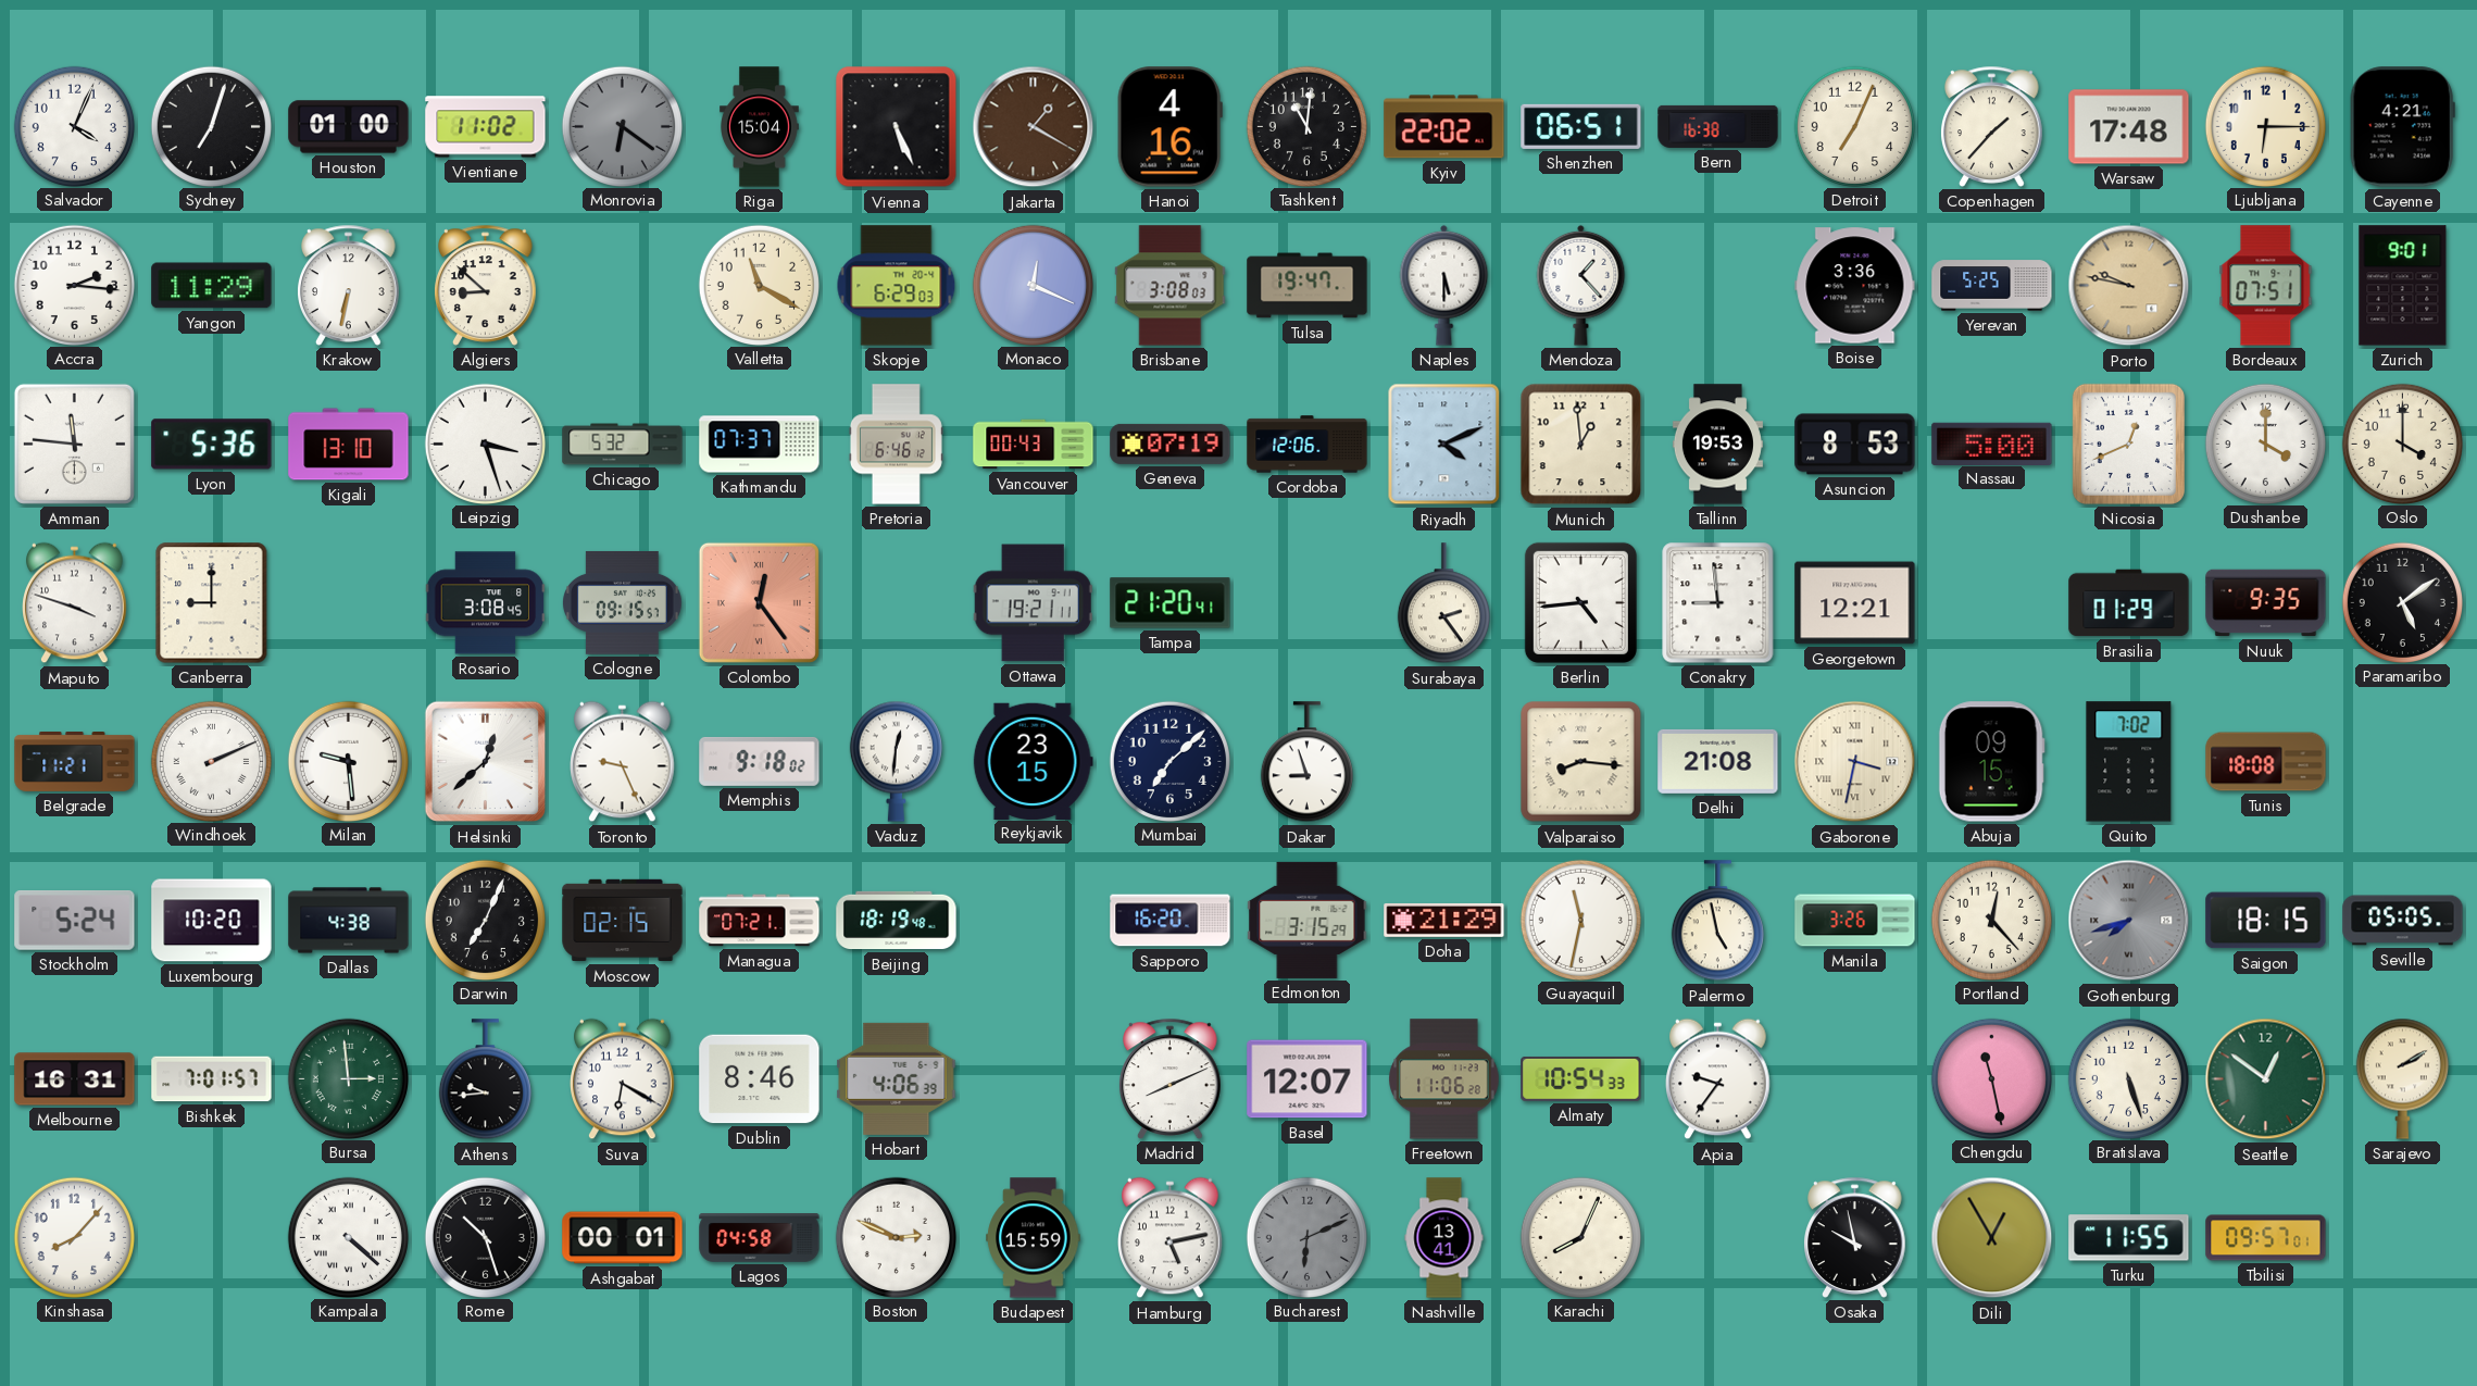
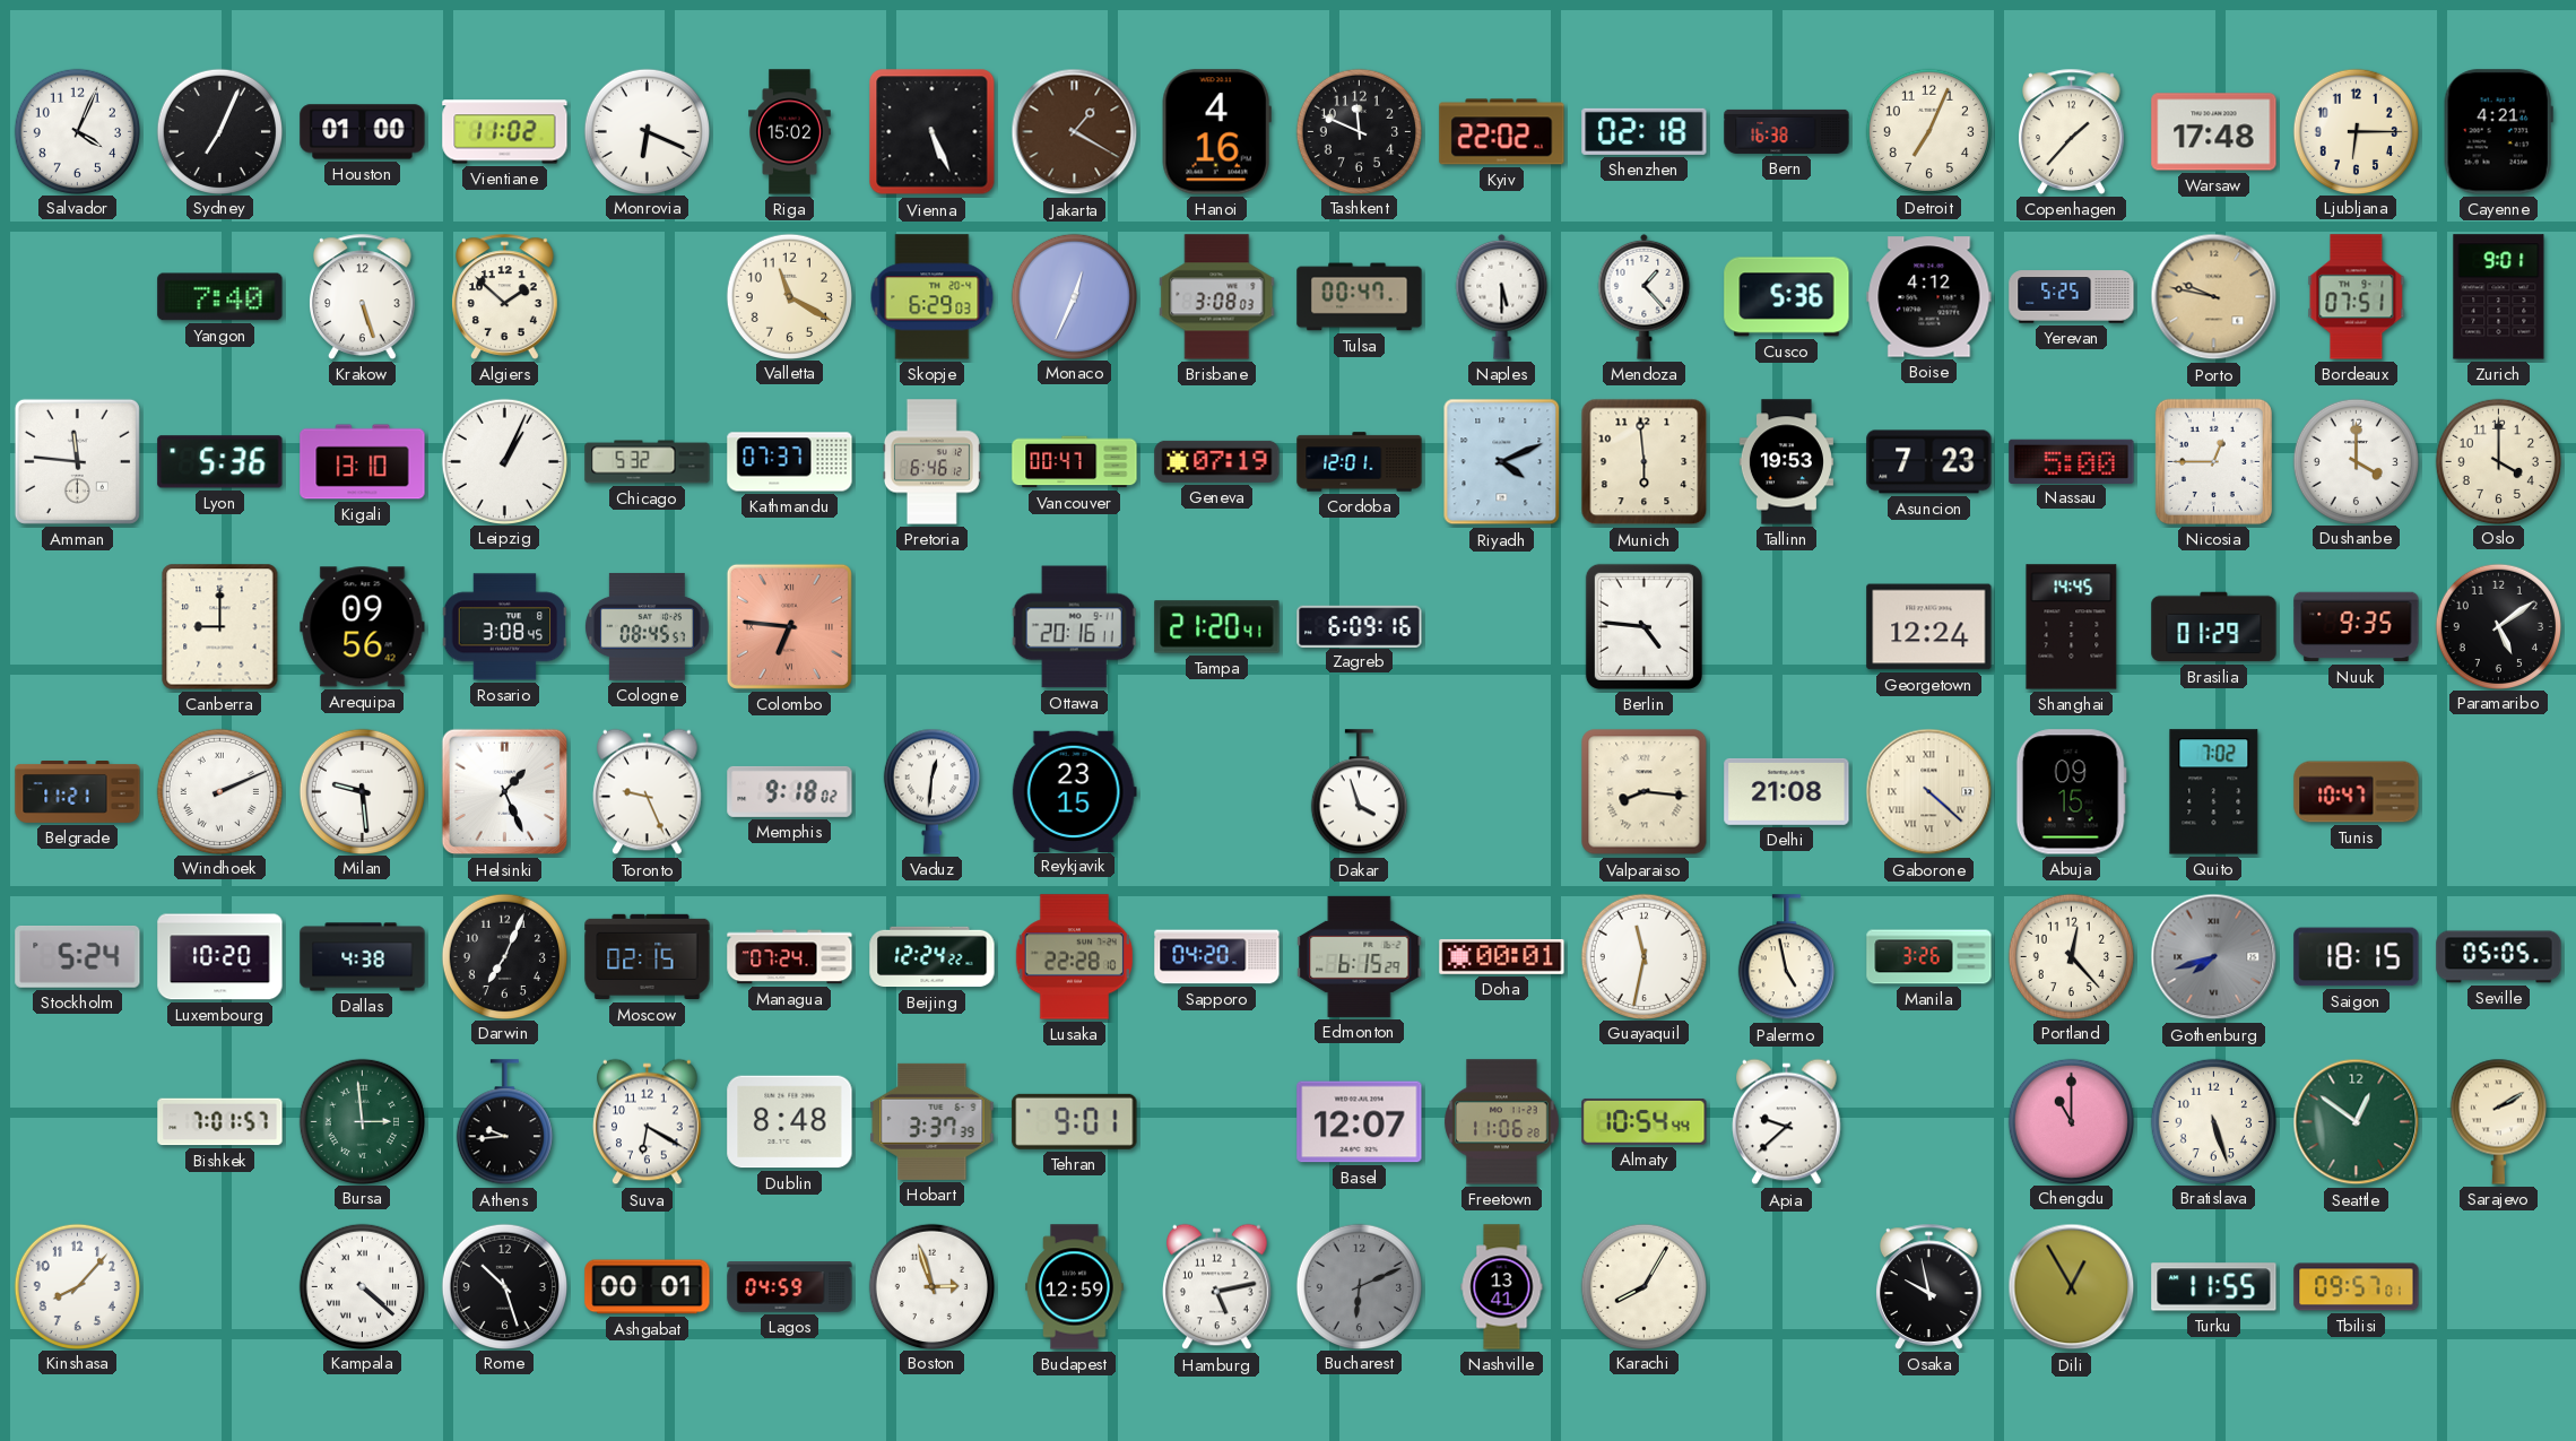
Sydney: 7:03 -> 7:04
Monrovia: 6:21 -> 6:19
Monrovia dial: grey -> white
Riga: 15:04 -> 15:02
Tashkent: 11:01 -> 11:49
Shenzhen: 06:51 -> 02:18
Accra: 2:16 -> none
Yangon: 11:29 -> 7:40
Krakow: 6:32 -> 5:27
Algiers: 8:52 -> 1:52
Monaco: 12:19 -> 12:34
Tulsa: 19:47 -> 00:47
Cusco: none -> 5:36
Boise: 3:36 -> 4:12
Leipzig: 3:27 -> 1:04
Vancouver: 00:43 -> 00:47
Cordoba: 12:06 -> 12:01
Munich: 12:59 -> 5:59
Asuncion: 8:53 -> 7:23
Nicosia: 12:41 -> 12:45
Maputo: 3:48 -> none
Arequipa: none -> 09:56
Cologne: 09:15 -> 08:45
Colombo: 12:24 -> 6:46
Ottawa: 19:21 -> 20:16
Zagreb: none -> 6:09
Surabaya: 2:24 -> none
Berlin: 4:44 -> 4:46
Conakry: 8:59 -> none
Georgetown: 12:21 -> 12:24
Shanghai: none -> 14:45
Helsinki: 12:38 -> 1:26
Mumbai: 7:08 -> none
Dakar: 8:57 -> 3:57
Gaborone: 3:32 -> 4:22
Tunis: 18:08 -> 10:47
Managua: 07:21 -> 07:24
Beijing: 18:19 -> 12:24
Lusaka: none -> 22:28
Sapporo: 16:20 -> 04:20
Edmonton: 3:15 -> 6:15
Doha: 21:29 -> 00:01
Melbourne: 16:31 -> none
Dublin: 8:46 -> 8:48
Hobart: 4:06 -> 3:37
Tehran: none -> 9:01
Madrid: 8:11 -> none
Almaty: 10:54:33 -> 10:54:44
Apia: 9:36 -> 9:38
Chengdu: 11:28 -> 11:00
Lagos: 04:58 -> 04:59
Boston: 2:49 -> 2:57
Budapest: 15:59 -> 12:59
Karachi: 8:04 -> 8:05
